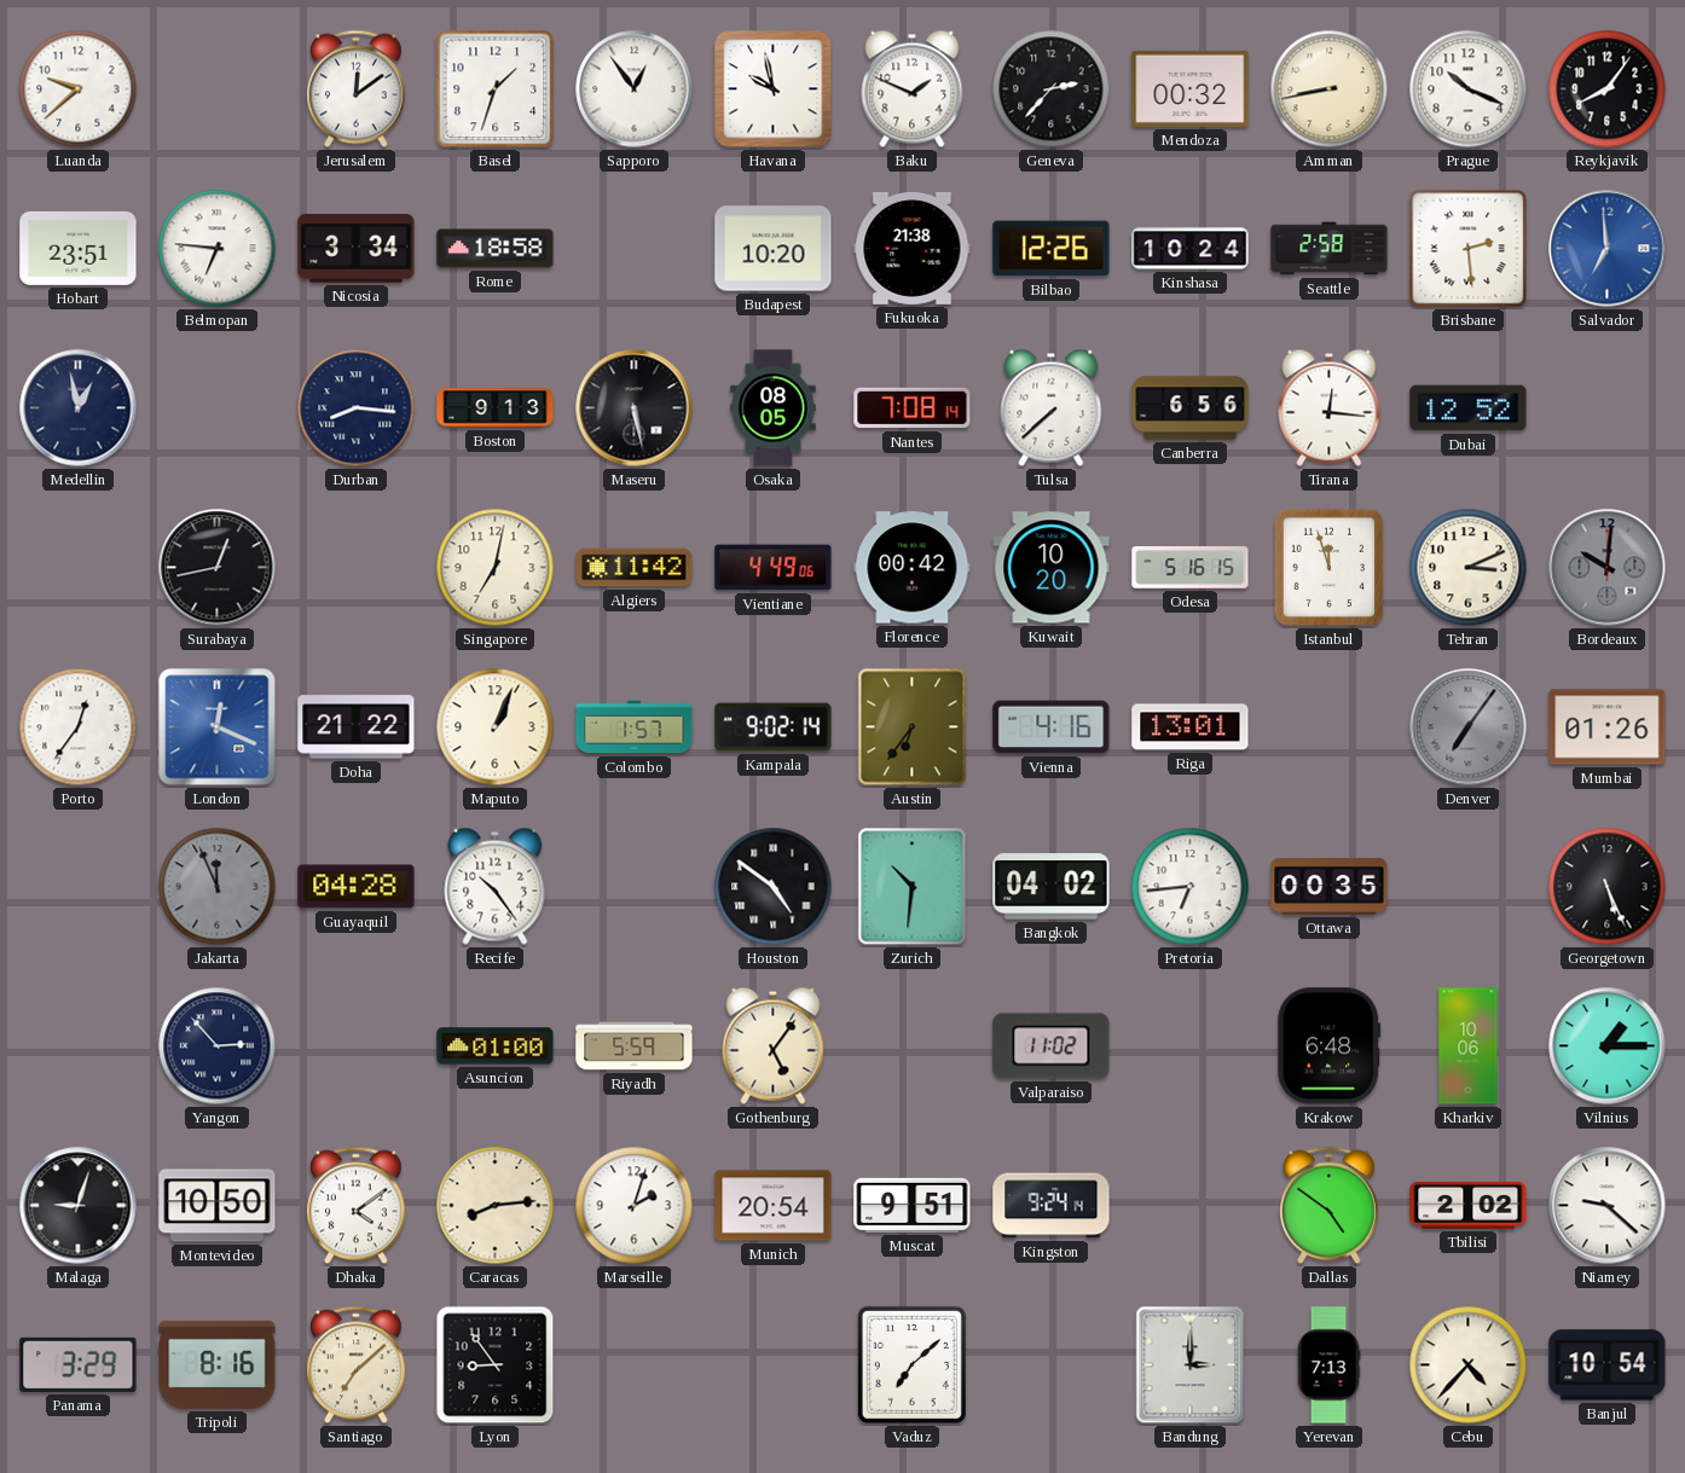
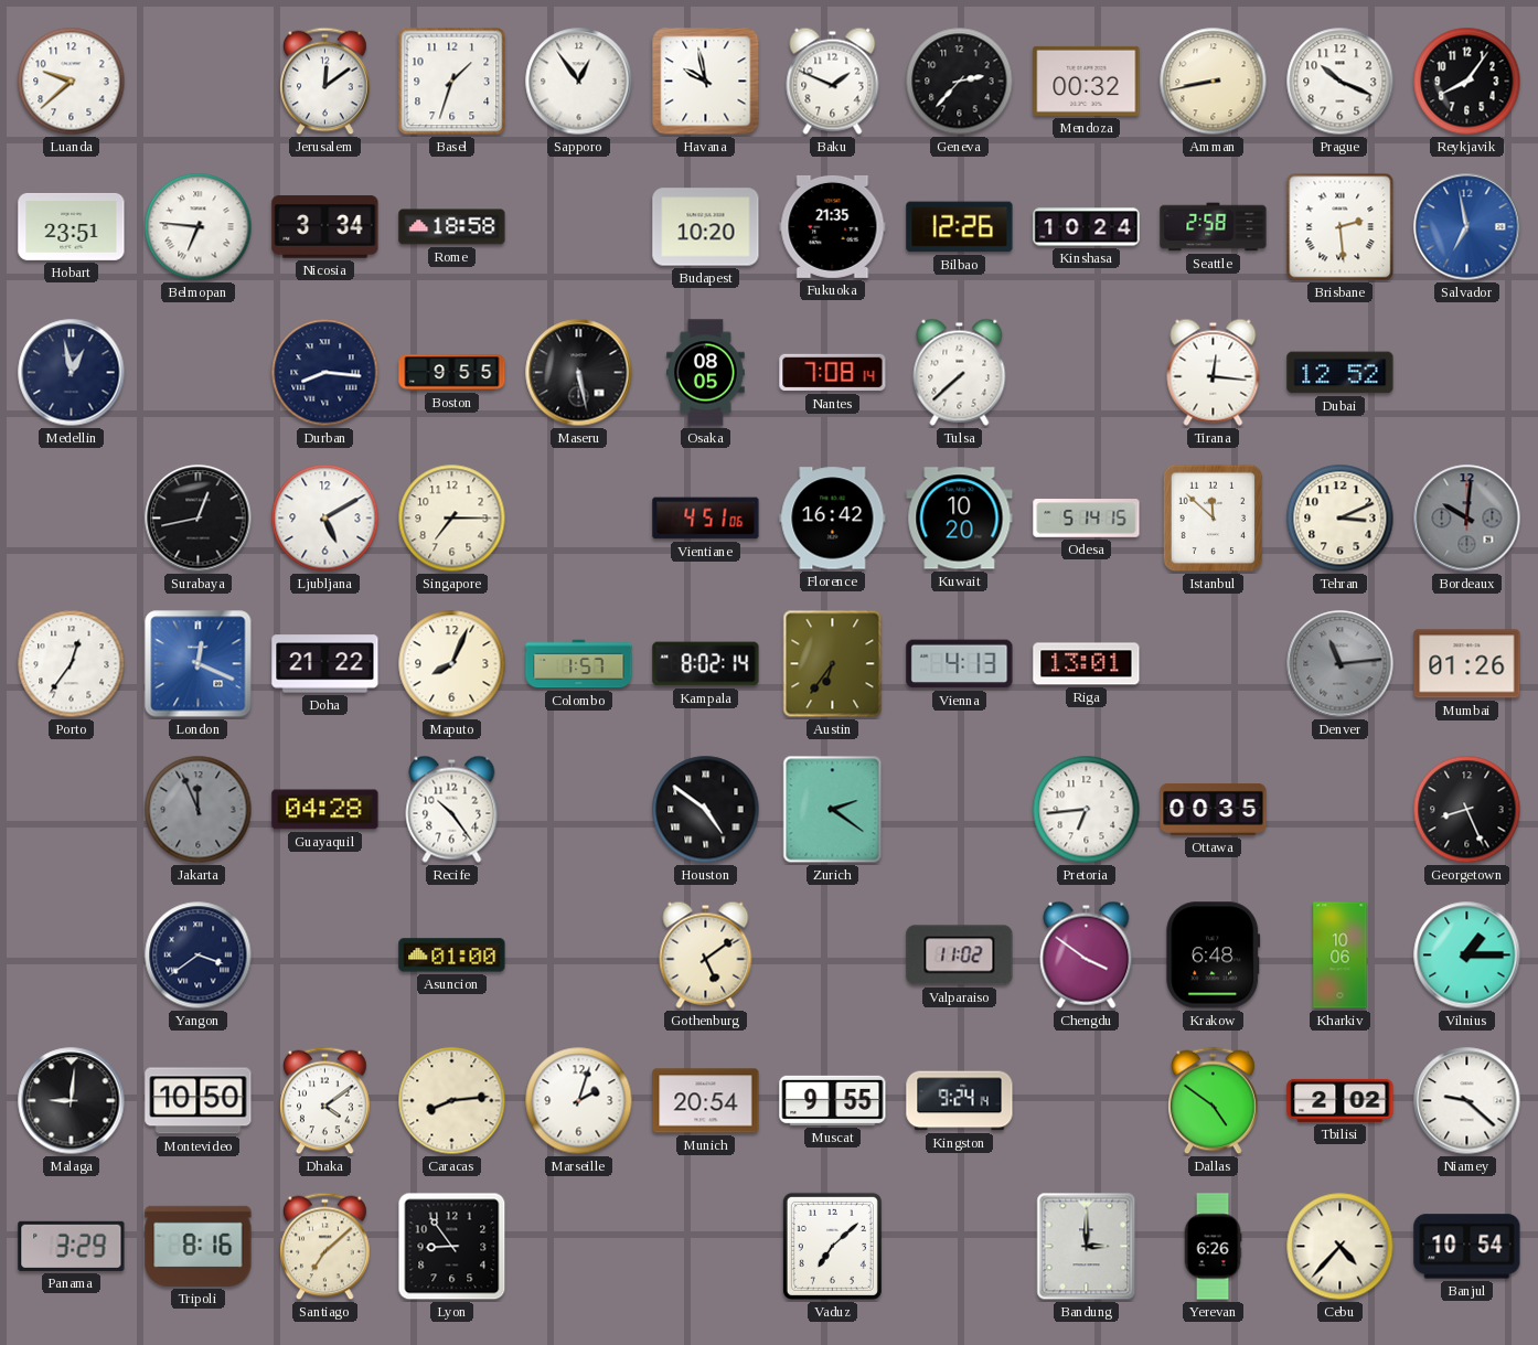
Fukuoka: 21:38 -> 21:35
Salvador: 6:59 -> 6:58
Boston: 9:13 -> 9:55
Canberra: 6:56 -> none
Ljubljana: none -> 5:10
Singapore: 7:02 -> 7:15
Algiers: 11:42 -> none
Vientiane: 4:49 -> 4:51
Florence: 00:42 -> 16:42
Odesa: 5:16 -> 5:14
Istanbul: 11:57 -> 11:52
Maputo: 1:04 -> 8:04
Kampala: 9:02 -> 8:02
Vienna: 4:16 -> 4:13
Denver: 7:06 -> 11:14
Zurich: 10:31 -> 2:21
Bangkok: 04:02 -> none
Georgetown: 5:26 -> 8:26
Yangon: 2:53 -> 3:39
Riyadh: 5:59 -> none
Gothenburg: 5:06 -> 5:09
Chengdu: none -> 3:51
Malaga: 9:03 -> 9:01
Muscat: 9:51 -> 9:55
Yerevan: 7:13 -> 6:26
